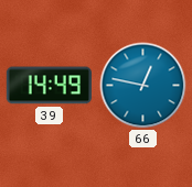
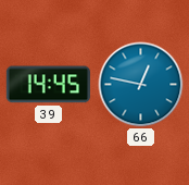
39: 14:49 -> 14:45
